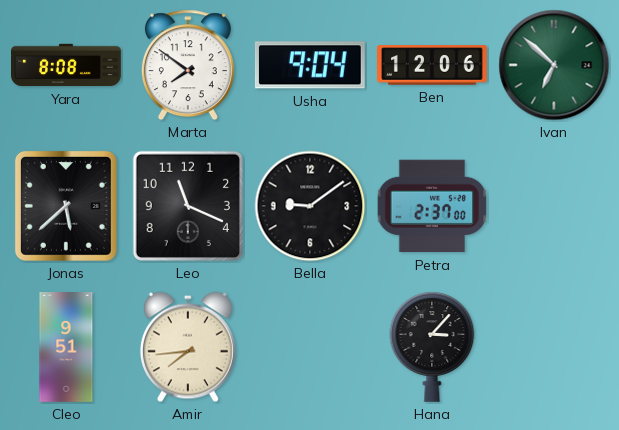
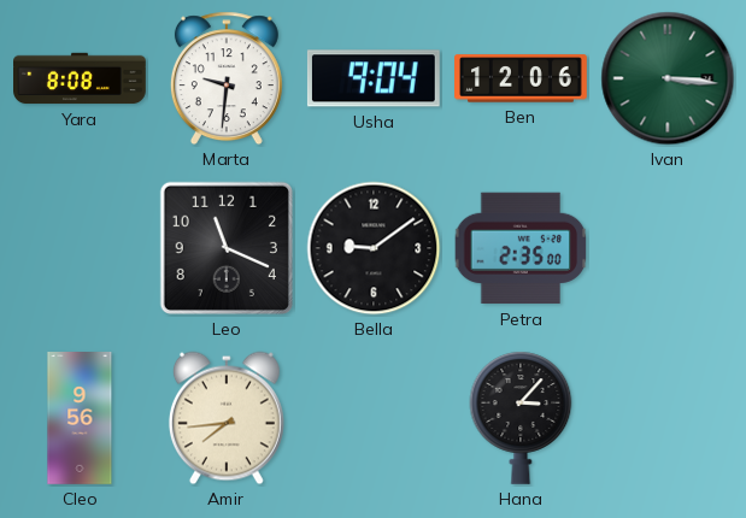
Marta: 7:51 -> 9:31
Ivan: 6:52 -> 3:16
Jonas: 5:38 -> none
Petra: 2:37 -> 2:35
Cleo: 9:51 -> 9:56
